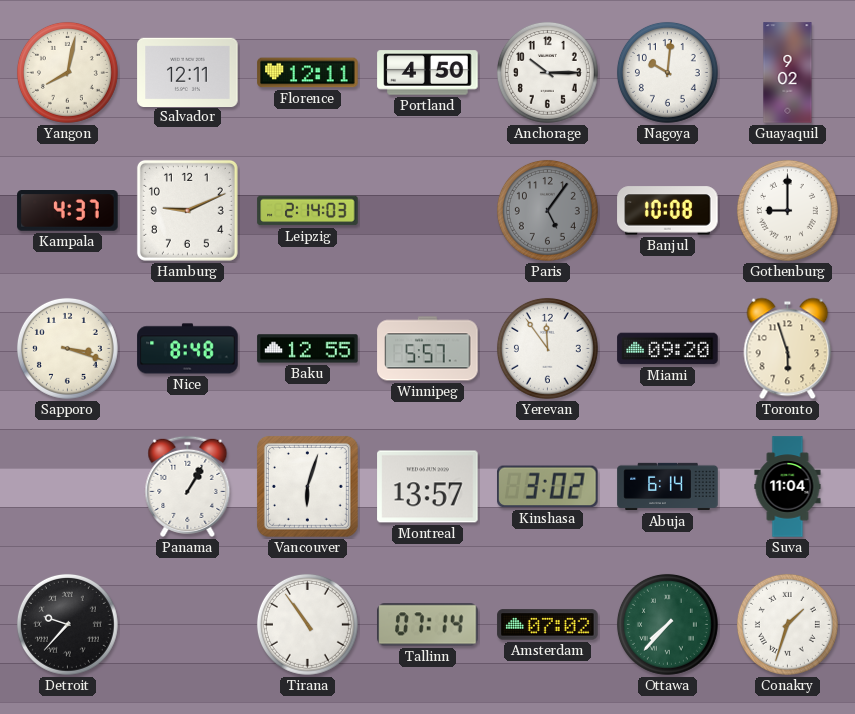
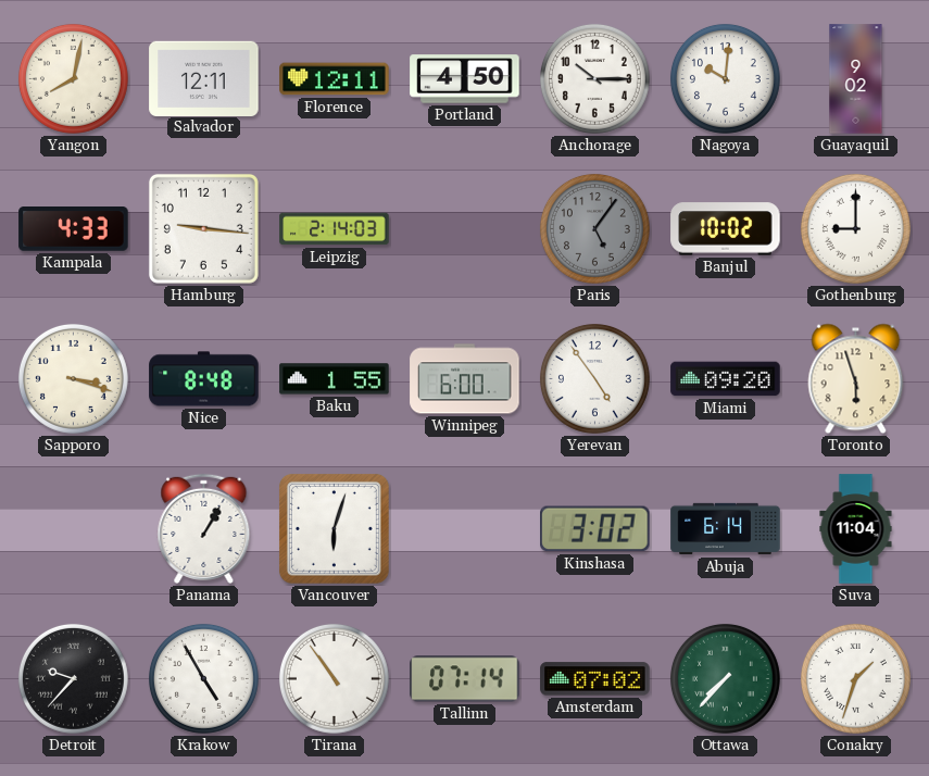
Kampala: 4:37 -> 4:33
Hamburg: 9:11 -> 9:16
Banjul: 10:08 -> 10:02
Baku: 12:55 -> 1:55
Winnipeg: 5:57 -> 6:00
Yerevan: 11:54 -> 4:54
Montreal: 13:57 -> none
Krakow: none -> 4:55
